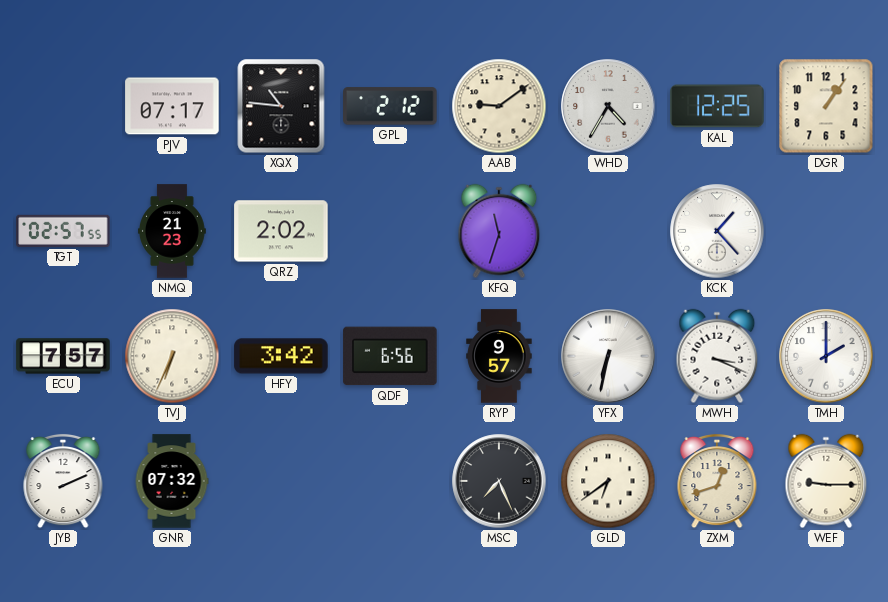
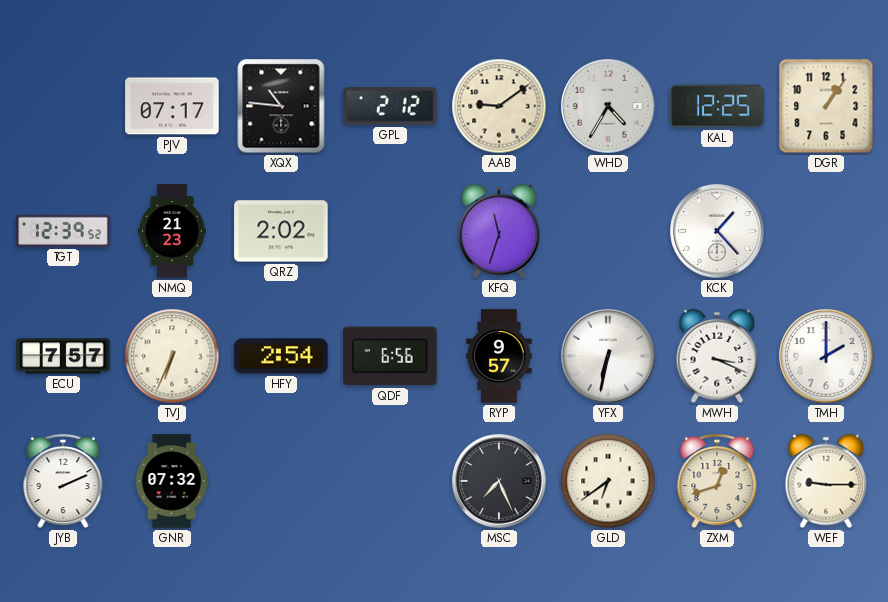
TGT: 02:57 -> 12:39
HFY: 3:42 -> 2:54
